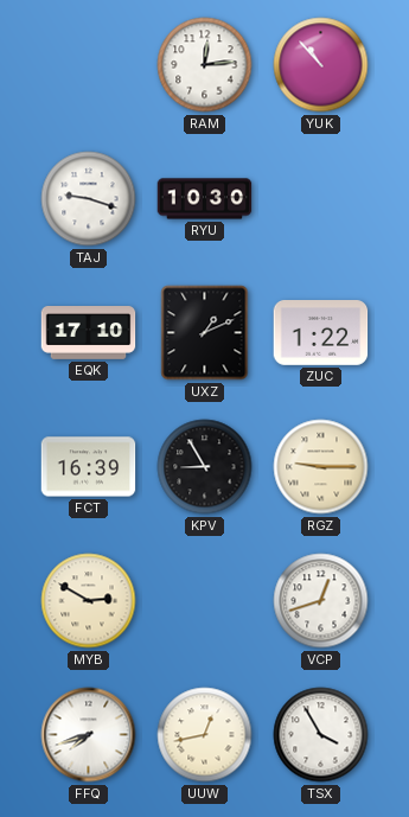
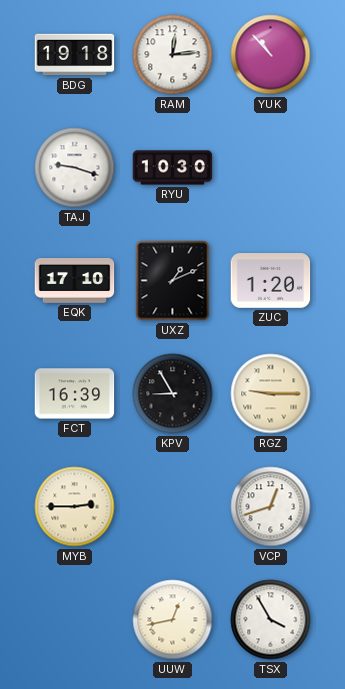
BDG: none -> 19:18
ZUC: 1:22 -> 1:20
MYB: 2:50 -> 2:45
FFQ: 7:42 -> none
